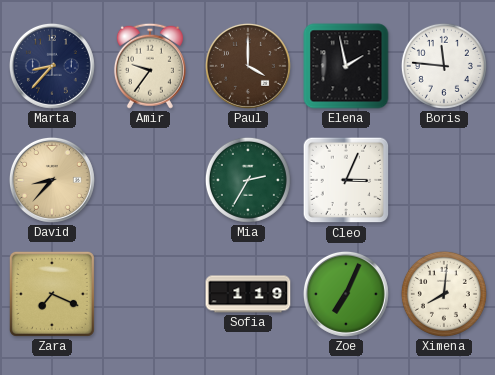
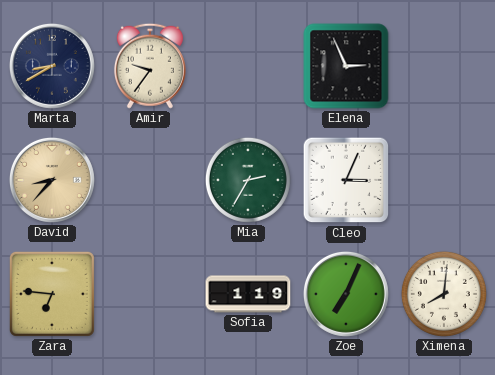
Marta: 8:37 -> 8:40
Paul: 4:00 -> none
Elena: 1:58 -> 2:56
Boris: 11:46 -> none
Zara: 7:19 -> 6:46
